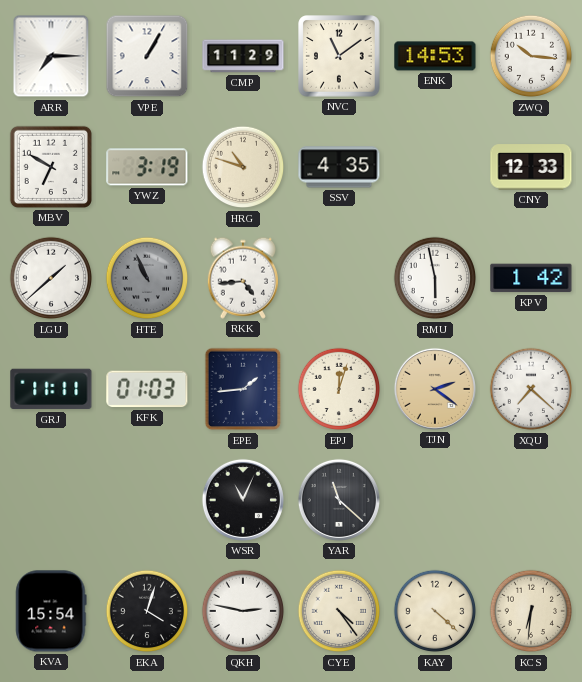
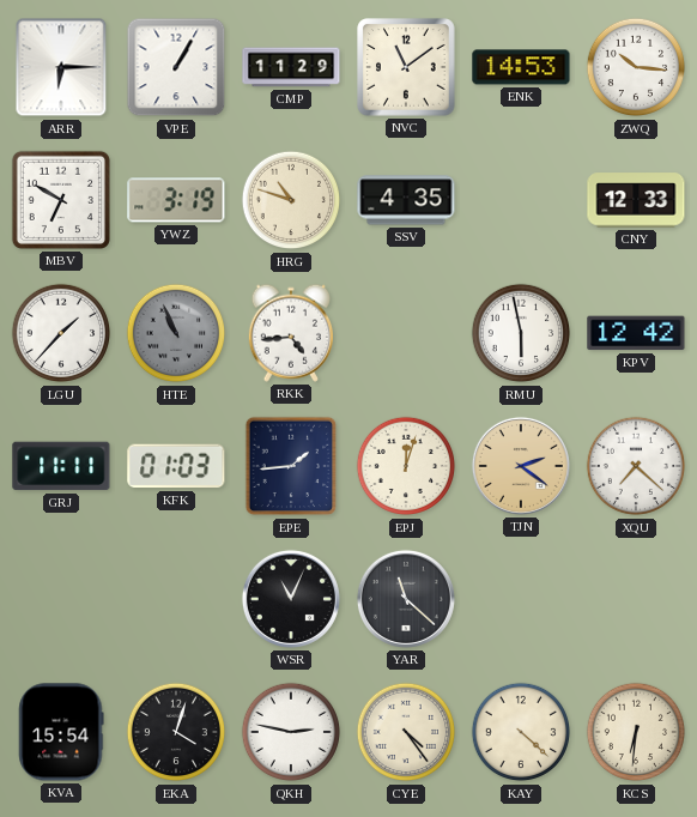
ARR: 7:15 -> 6:15
LGU: 1:38 -> 1:37
KPV: 1:42 -> 12:42
